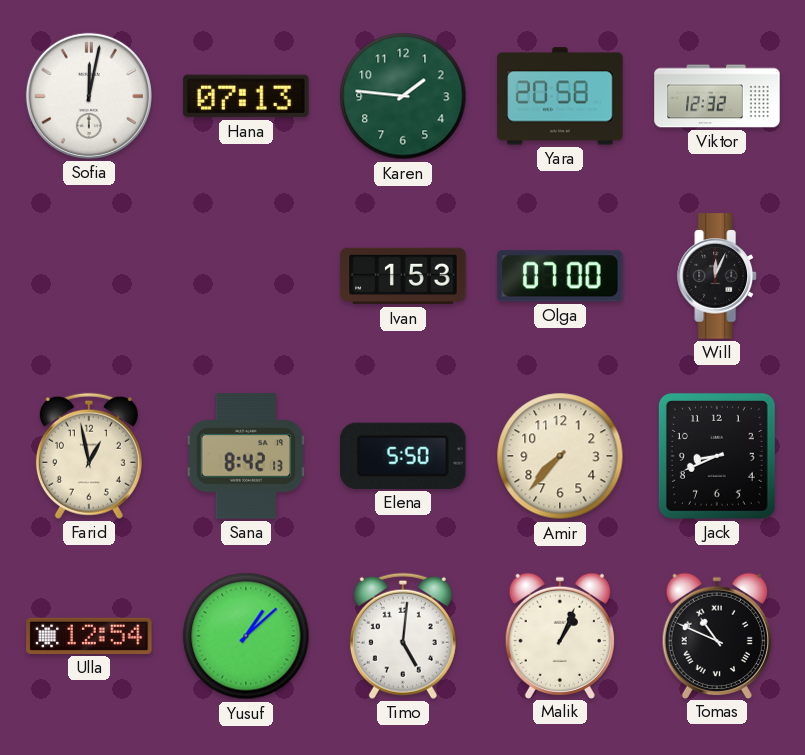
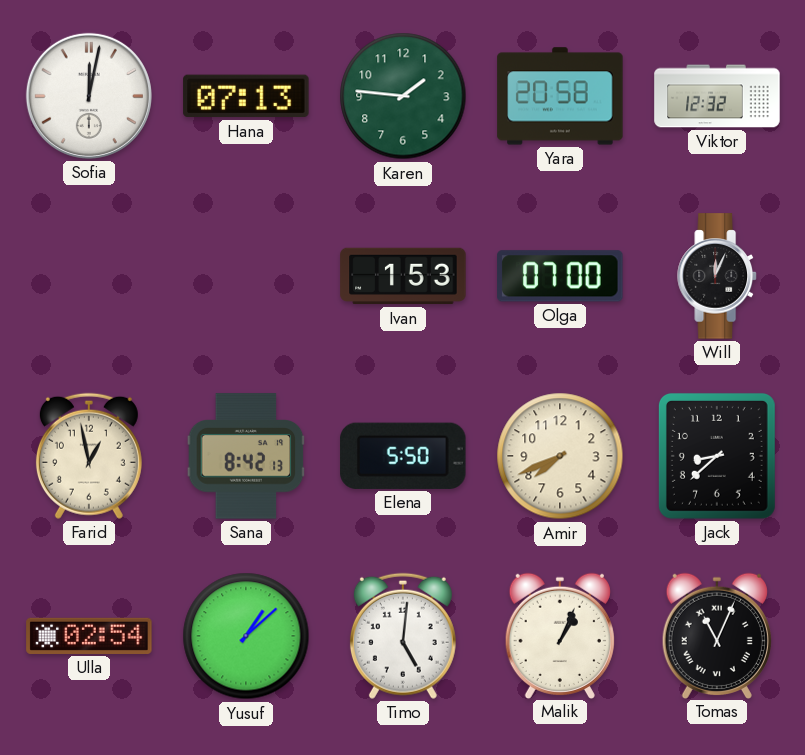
Amir: 7:37 -> 7:41
Jack: 8:41 -> 8:38
Ulla: 12:54 -> 02:54
Tomas: 10:49 -> 11:04
